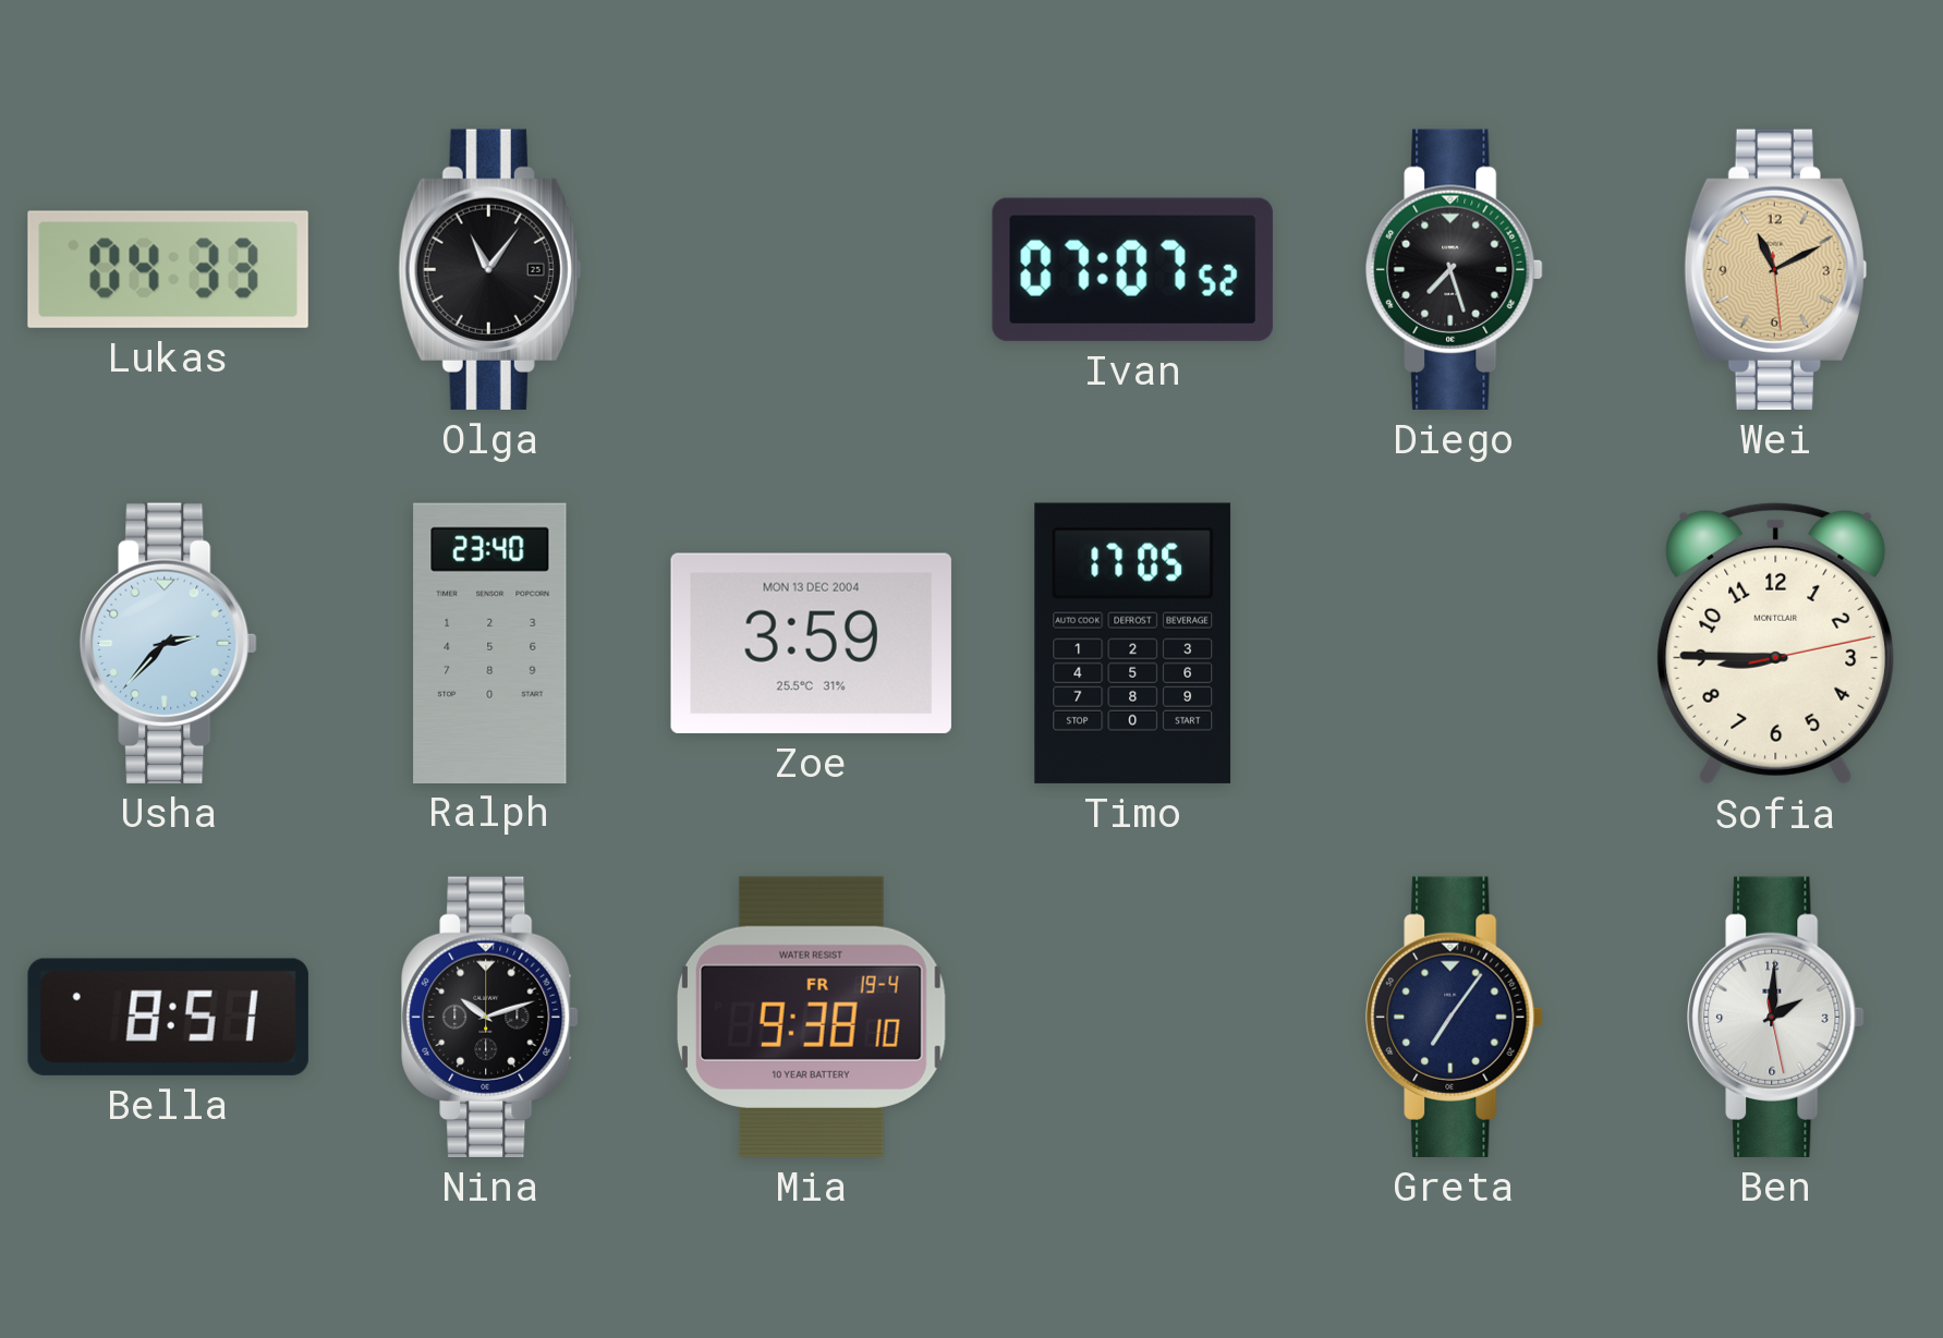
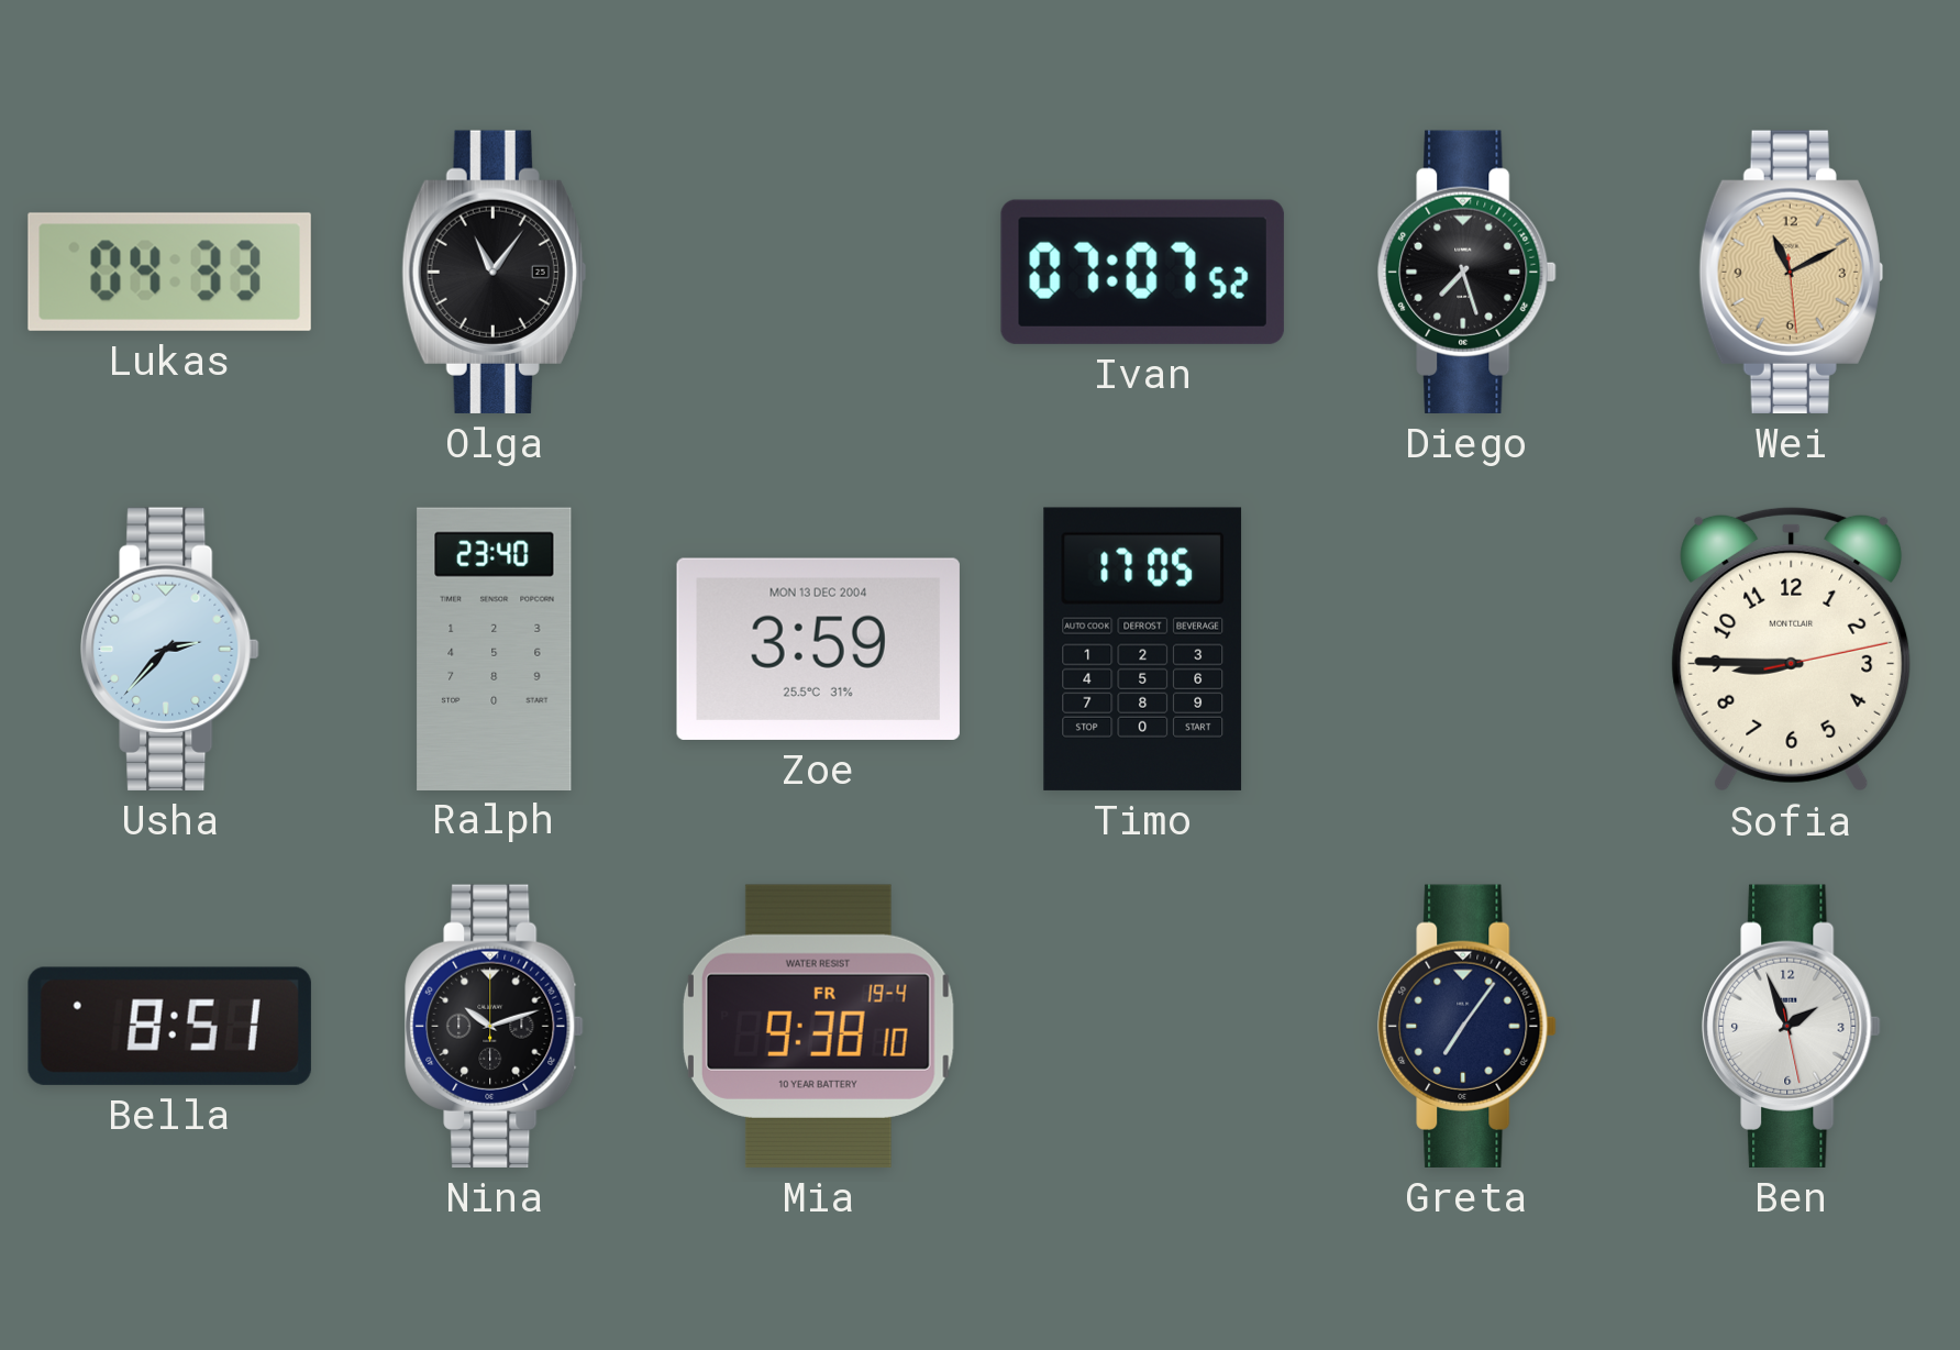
Ben: 2:00 -> 1:56
